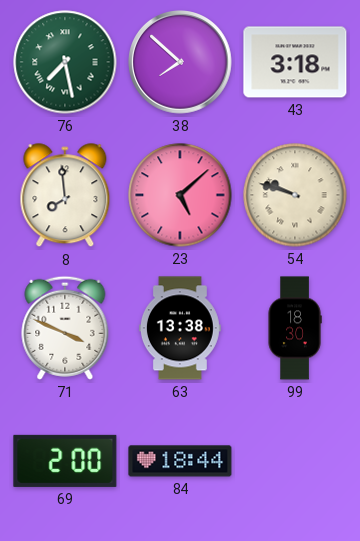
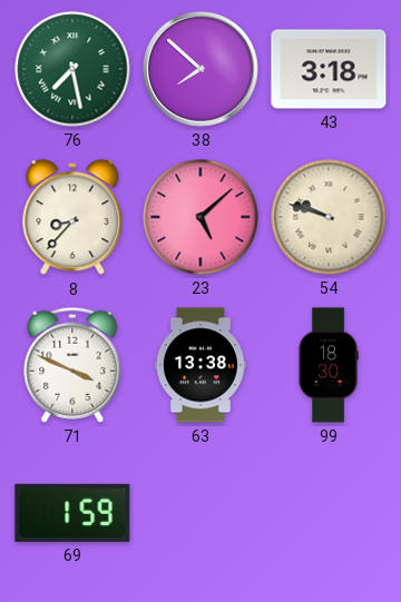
8: 7:59 -> 8:37
69: 2:00 -> 1:59
84: 18:44 -> none
